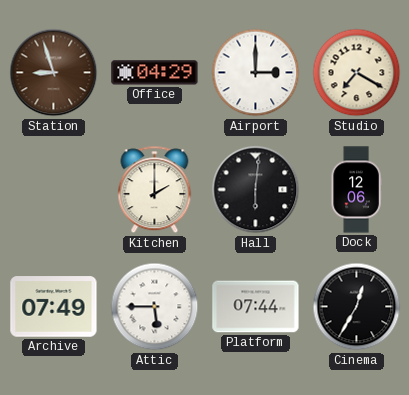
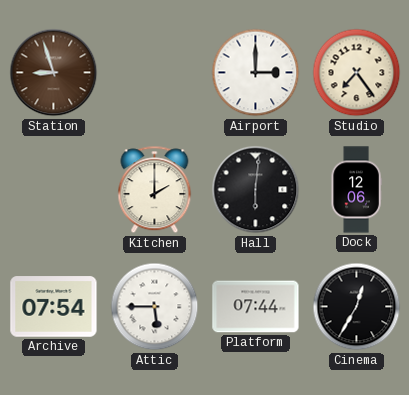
Office: 04:29 -> none
Studio: 7:20 -> 7:24
Archive: 07:49 -> 07:54
